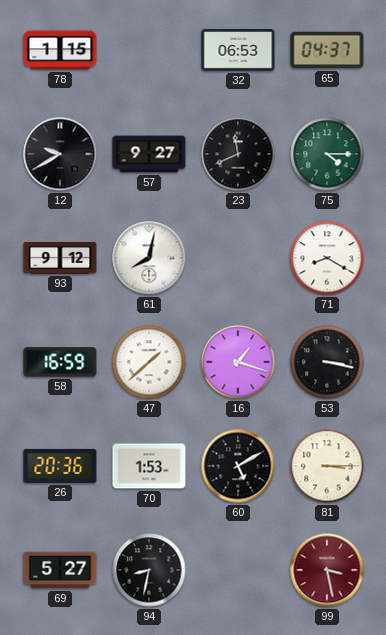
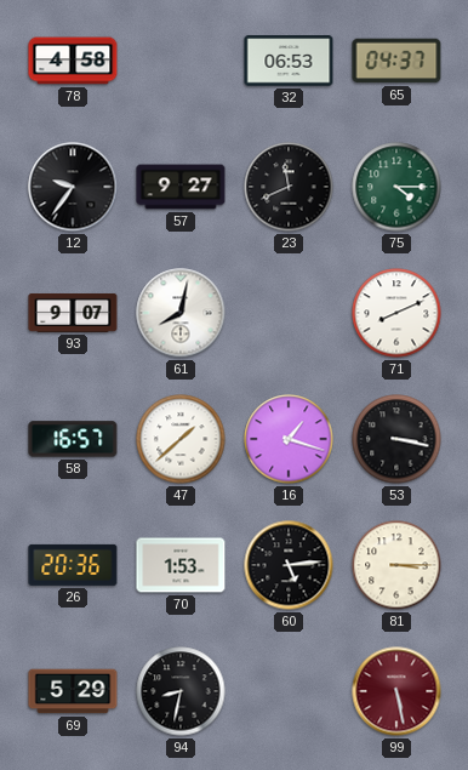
78: 1:15 -> 4:58
12: 9:40 -> 9:36
93: 9:12 -> 9:07
71: 8:20 -> 8:11
58: 16:59 -> 16:57
60: 5:10 -> 5:14
69: 5:27 -> 5:29
99: 3:28 -> 5:28
